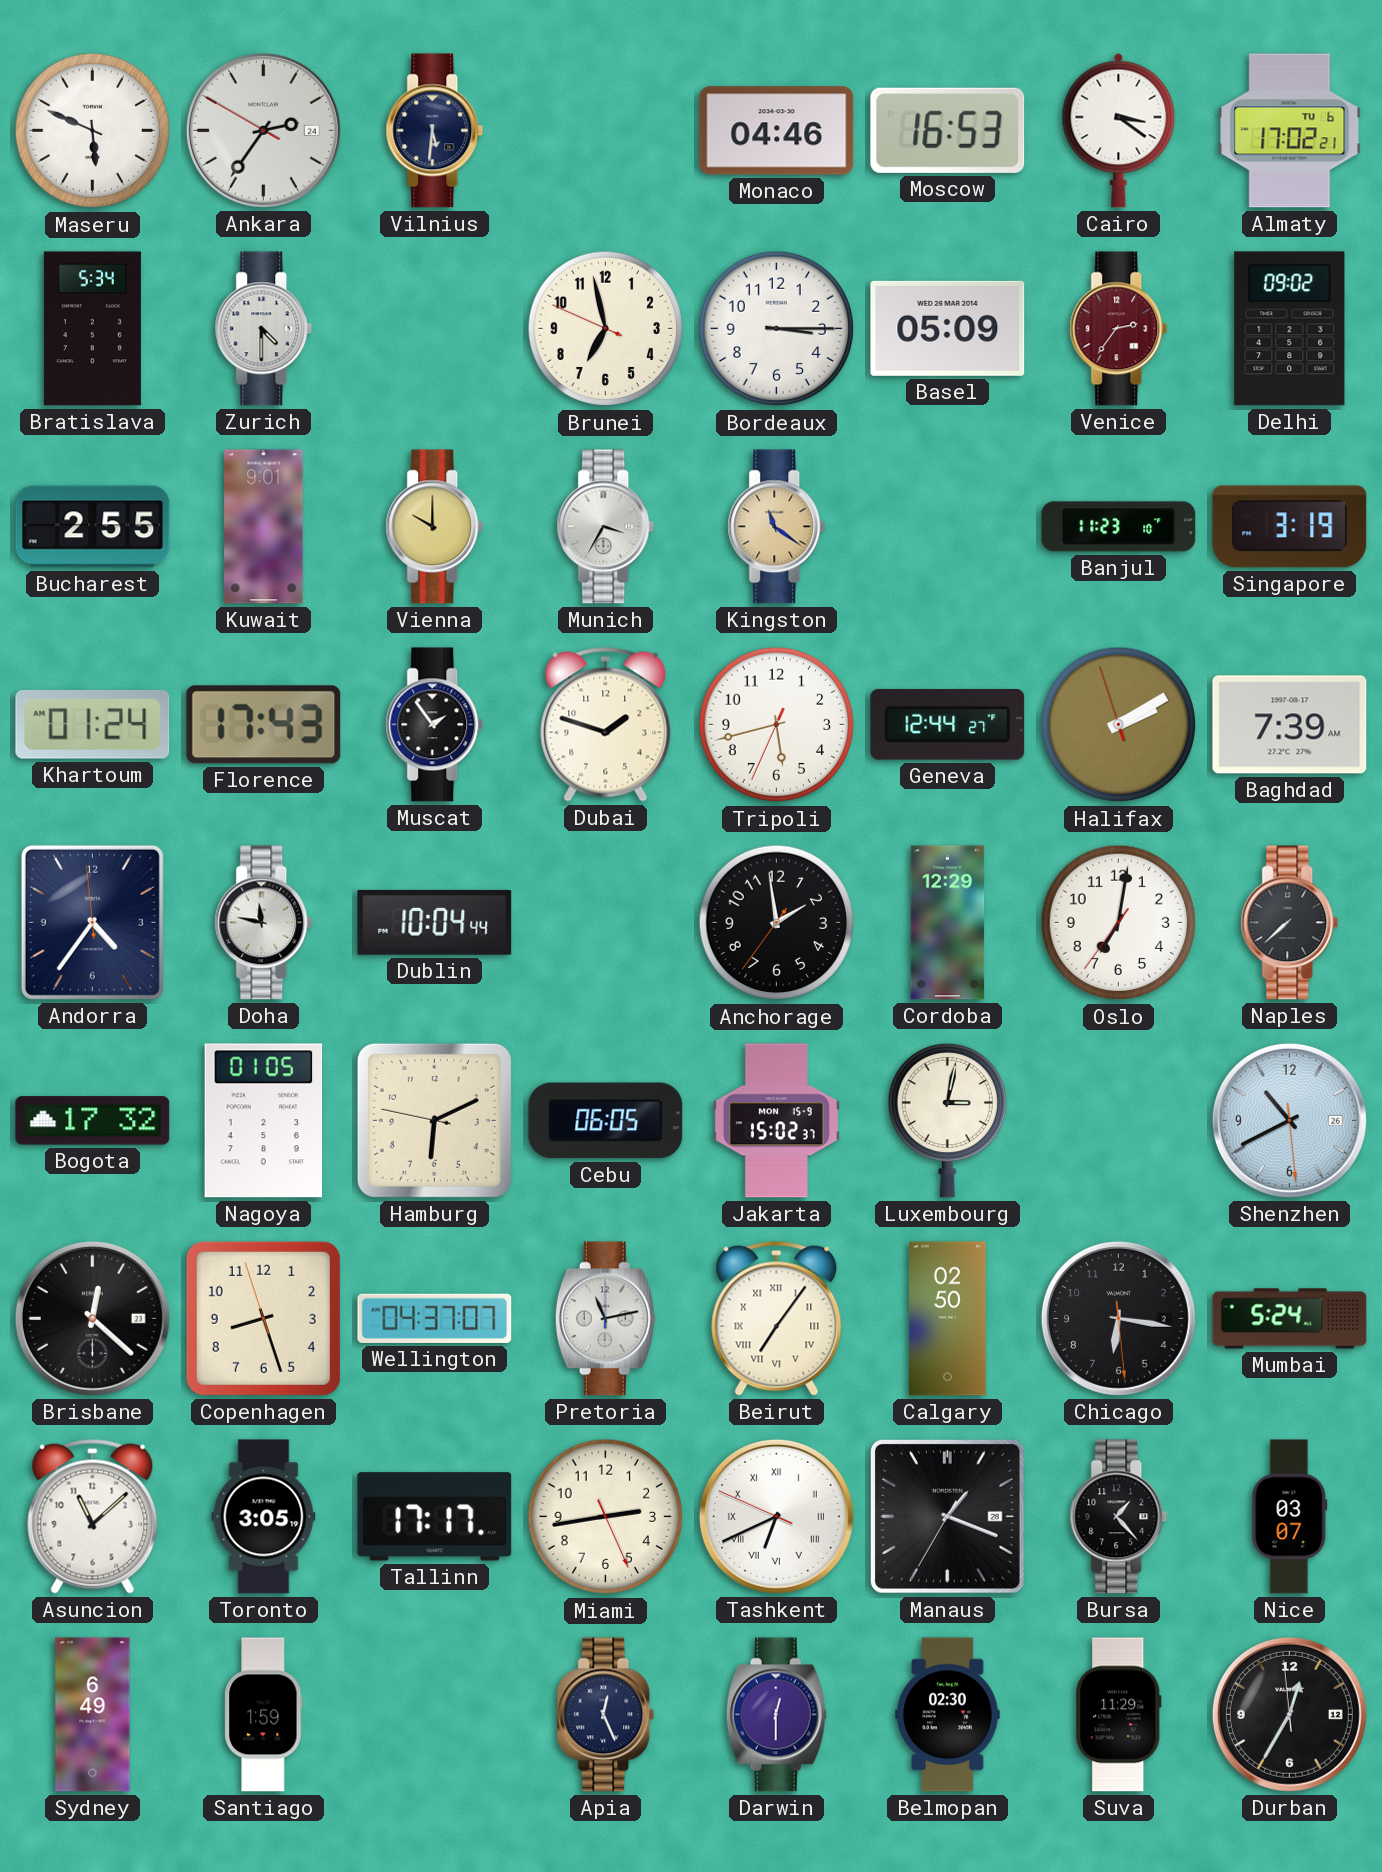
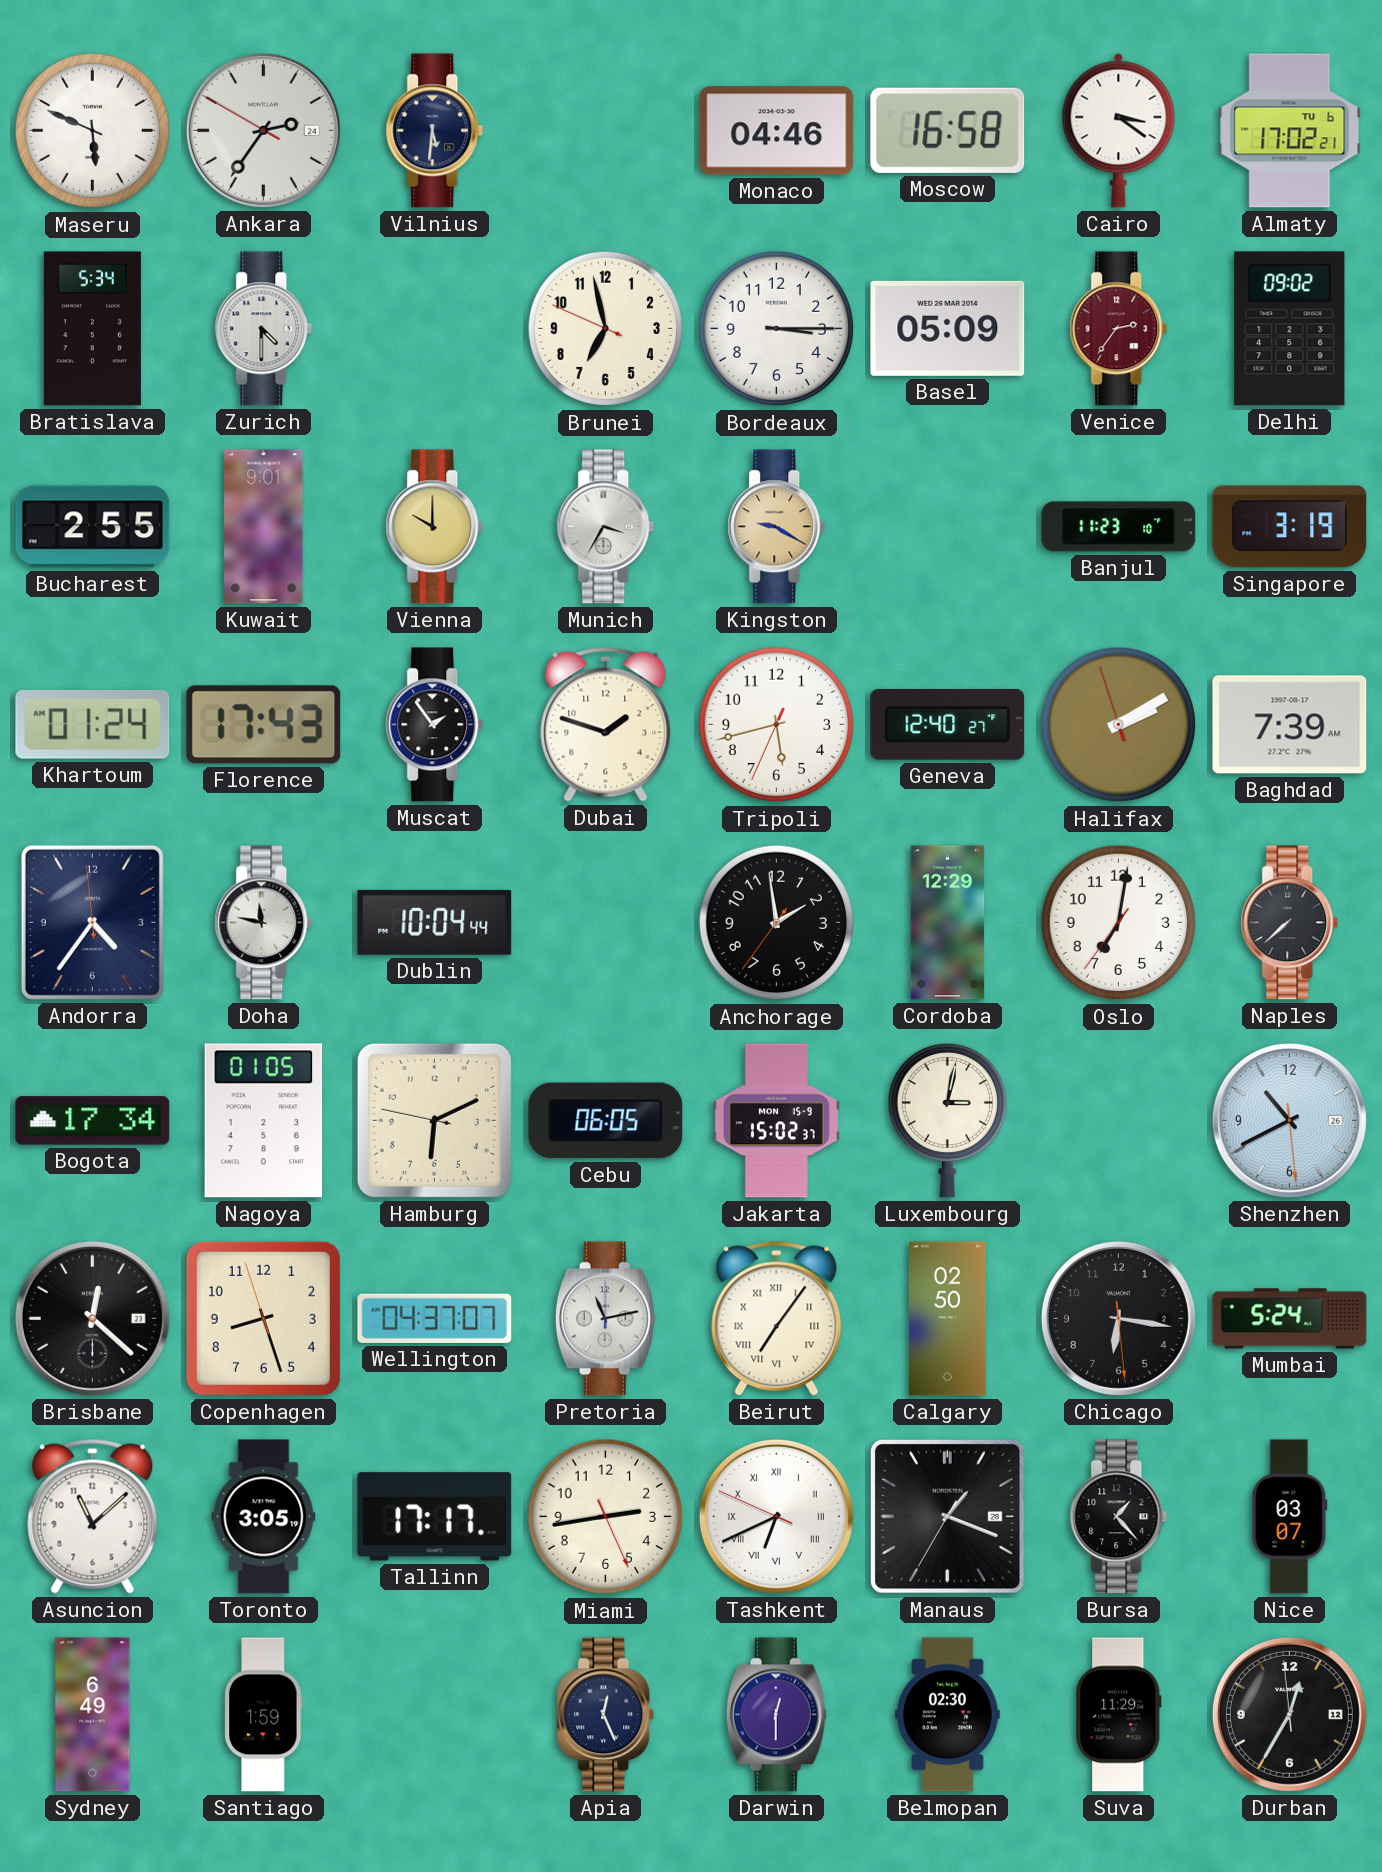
Moscow: 16:53 -> 16:58
Kingston: 11:21 -> 9:20
Geneva: 12:44 -> 12:40
Bogota: 17:32 -> 17:34
